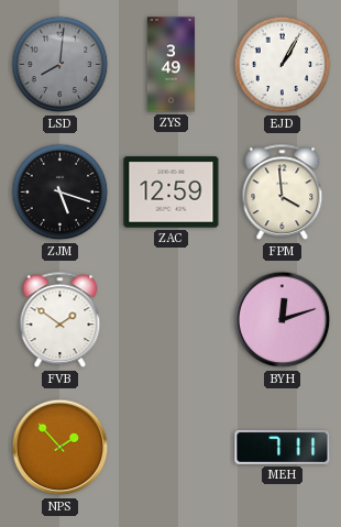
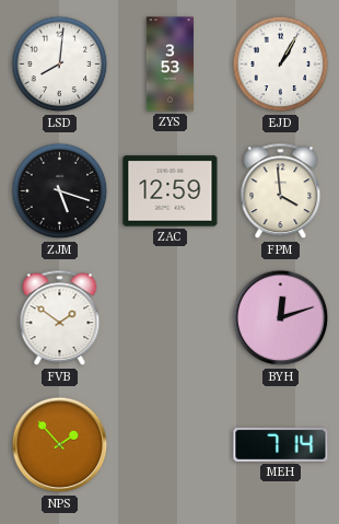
LSD dial: grey -> white
ZYS: 3:49 -> 3:53
MEH: 7:11 -> 7:14
